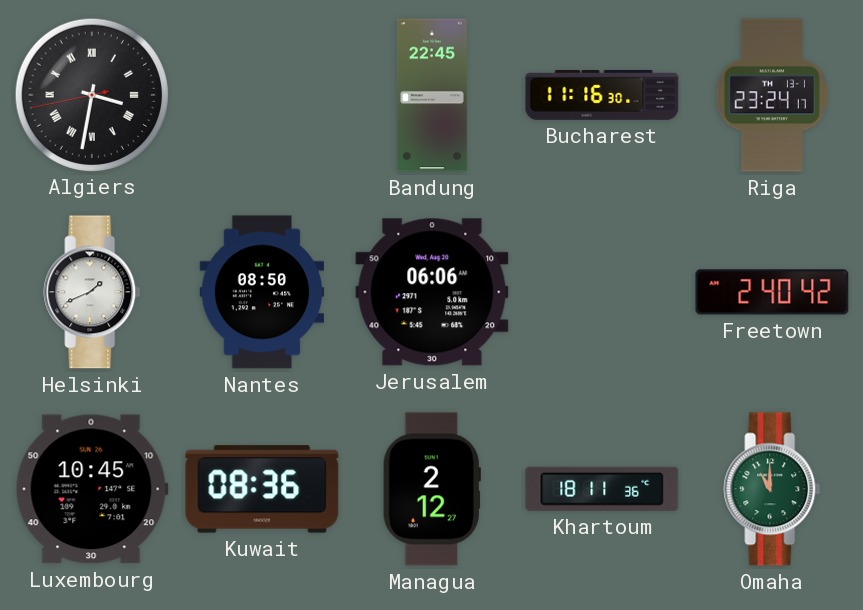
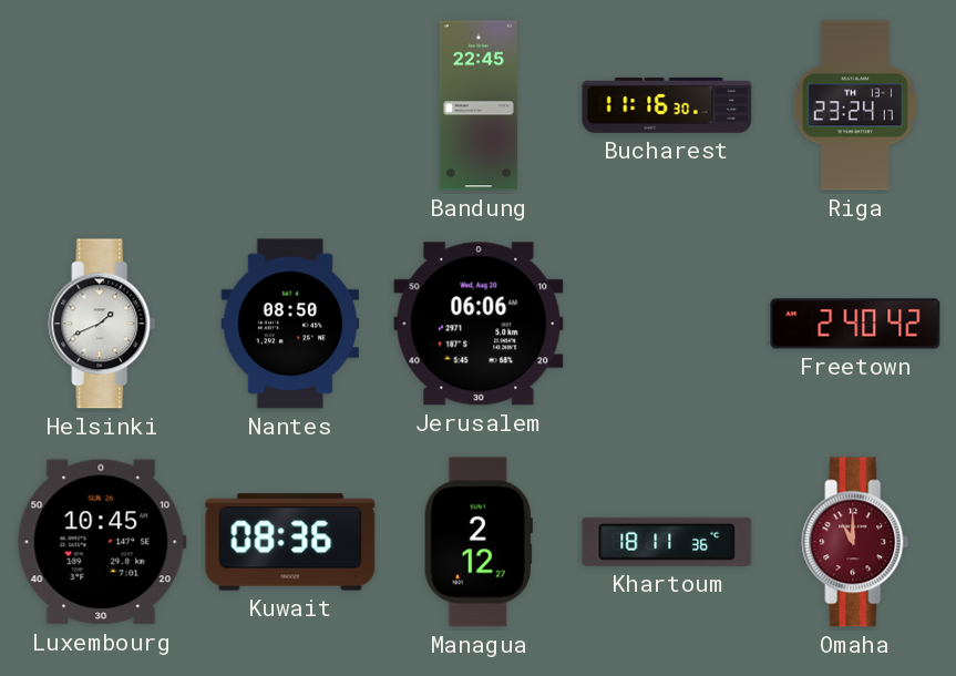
Algiers: 3:31 -> none
Omaha dial: green -> burgundy
